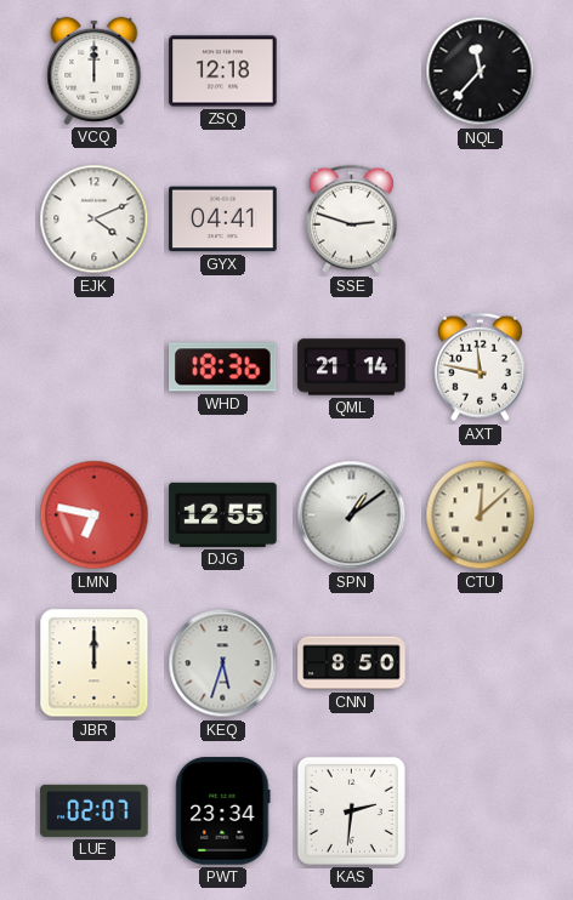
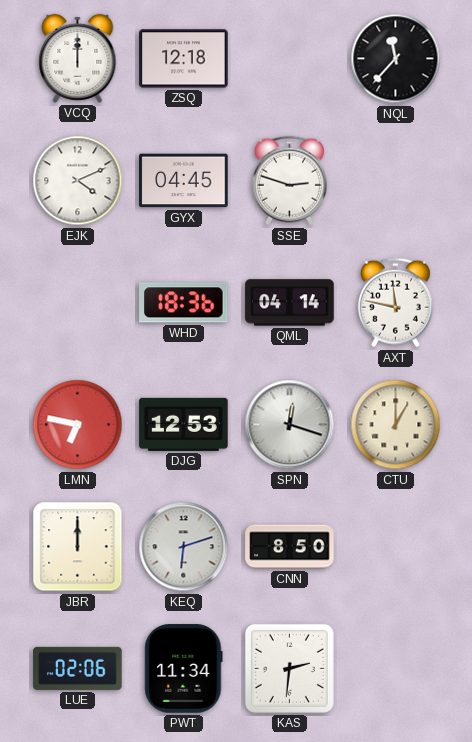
GYX: 04:41 -> 04:45
QML: 21:14 -> 04:14
DJG: 12:55 -> 12:53
SPN: 1:09 -> 12:18
CTU: 12:08 -> 1:00
KEQ: 5:33 -> 6:12
LUE: 02:07 -> 02:06
PWT: 23:34 -> 11:34
